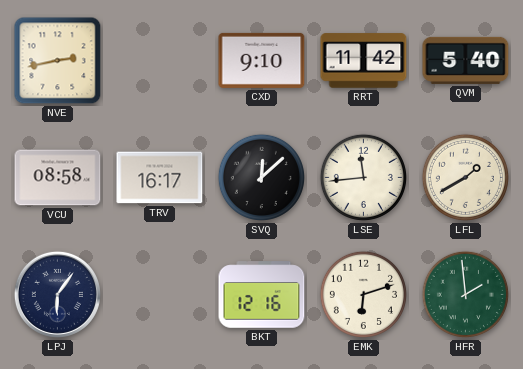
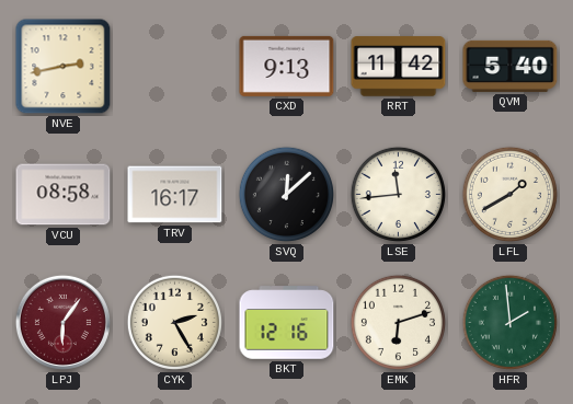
CXD: 9:10 -> 9:13
LPJ dial: navy -> burgundy
CYK: none -> 2:25
